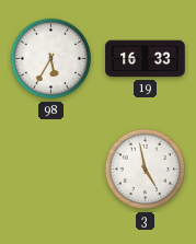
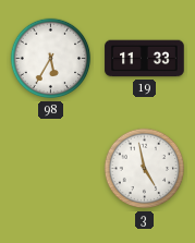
19: 16:33 -> 11:33
